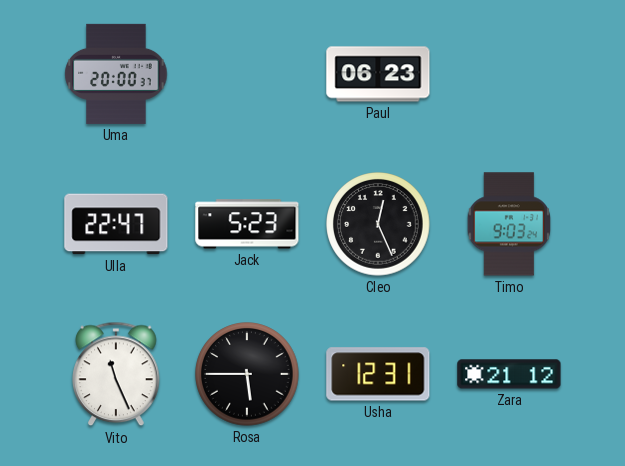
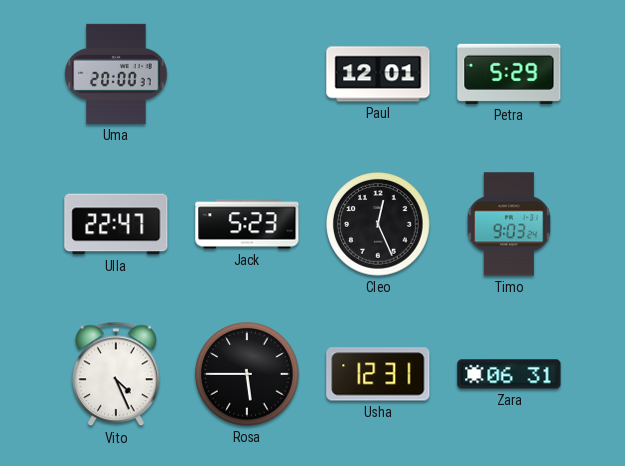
Paul: 06:23 -> 12:01
Petra: none -> 5:29
Vito: 11:26 -> 4:26
Zara: 21:12 -> 06:31
